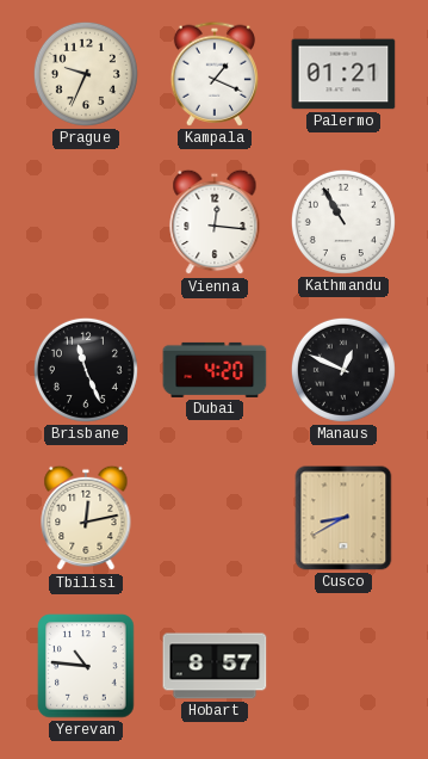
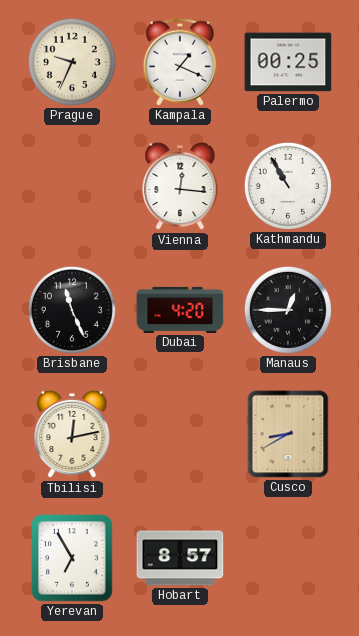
Palermo: 01:21 -> 00:25
Manaus: 12:49 -> 12:45
Yerevan: 10:46 -> 6:55
